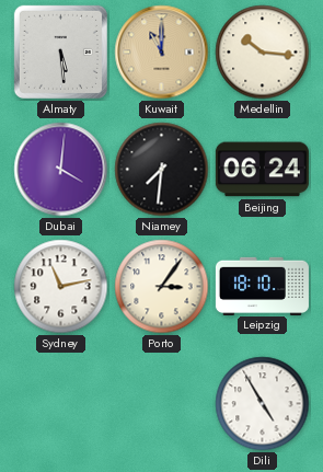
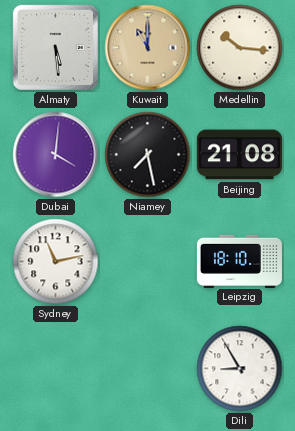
Niamey: 7:31 -> 7:28
Beijing: 06:24 -> 21:08
Porto: 3:06 -> none
Dili: 4:55 -> 8:55
